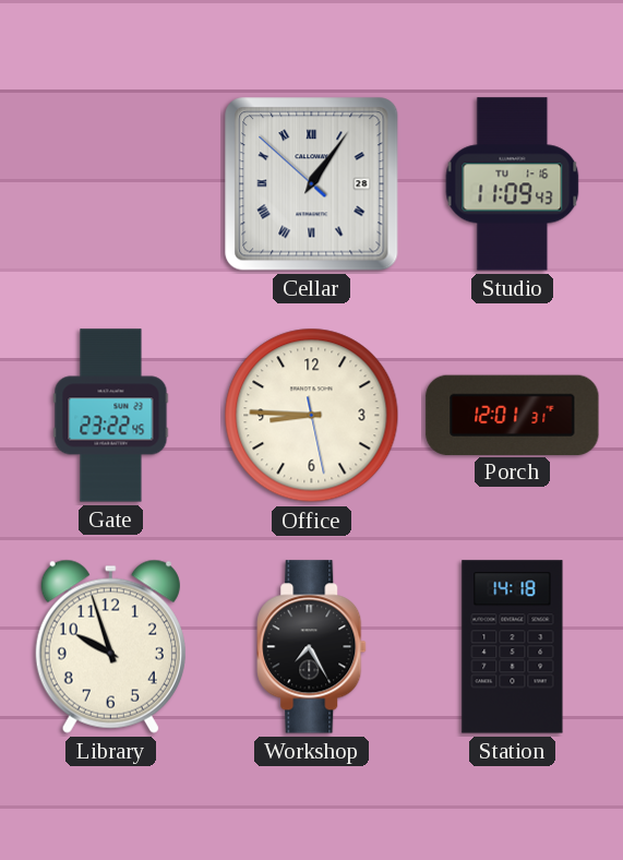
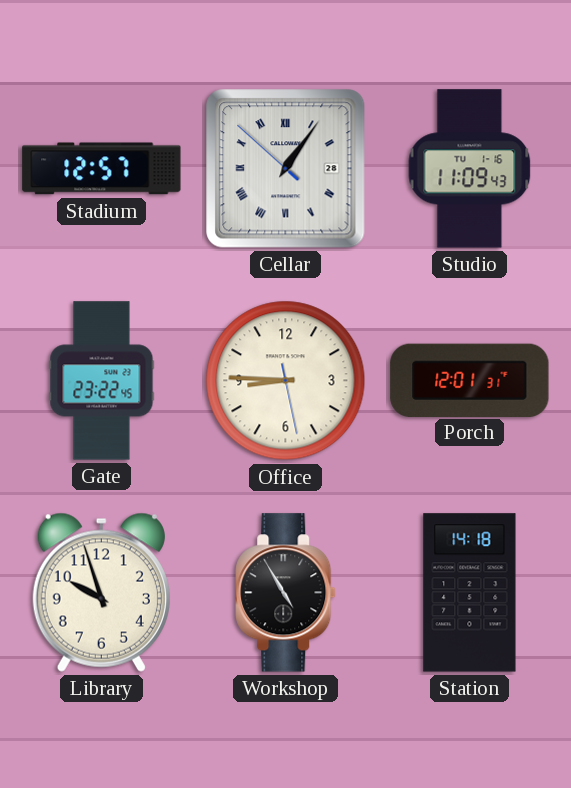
Stadium: none -> 12:57
Workshop: 7:25 -> 4:55
